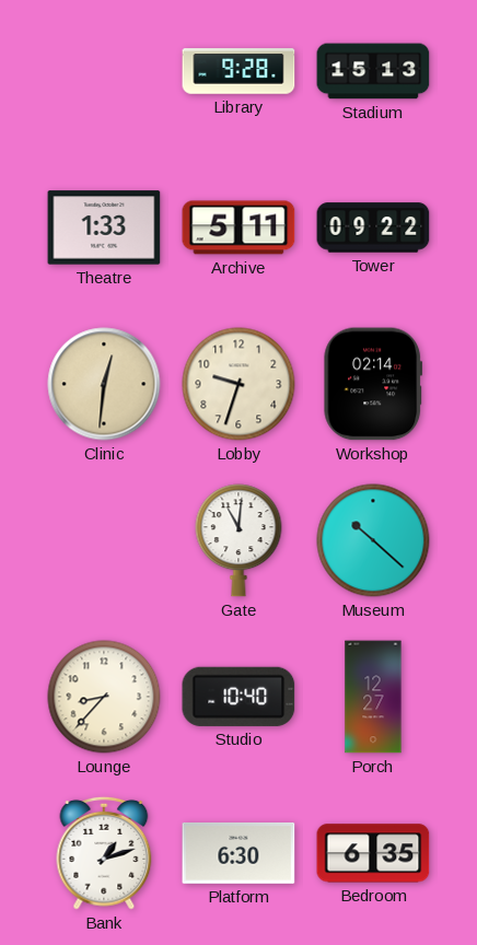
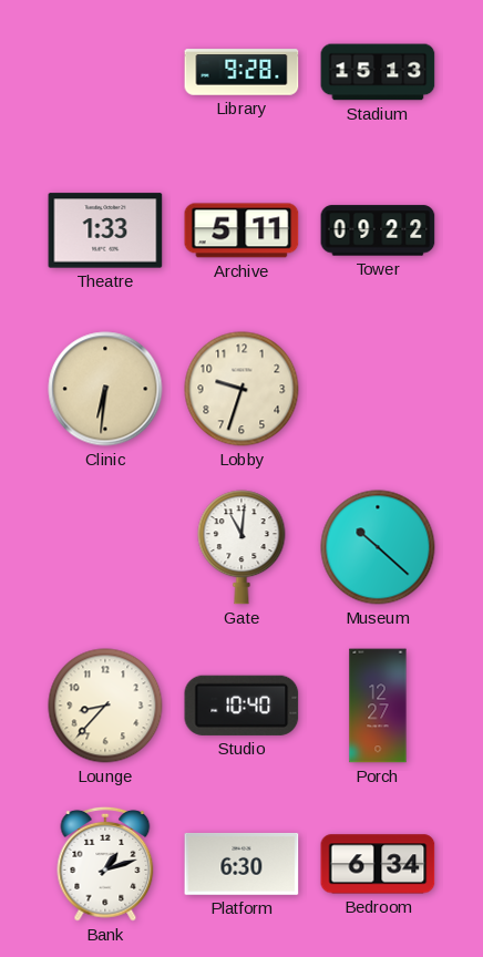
Clinic: 12:31 -> 6:31
Workshop: 02:14 -> none
Bedroom: 6:35 -> 6:34
